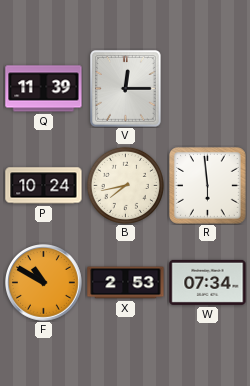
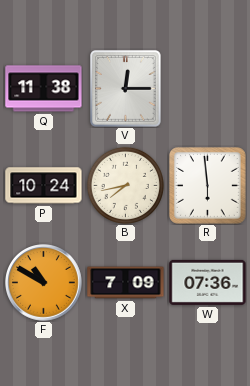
Q: 11:39 -> 11:38
X: 2:53 -> 7:09
W: 07:34 -> 07:36
